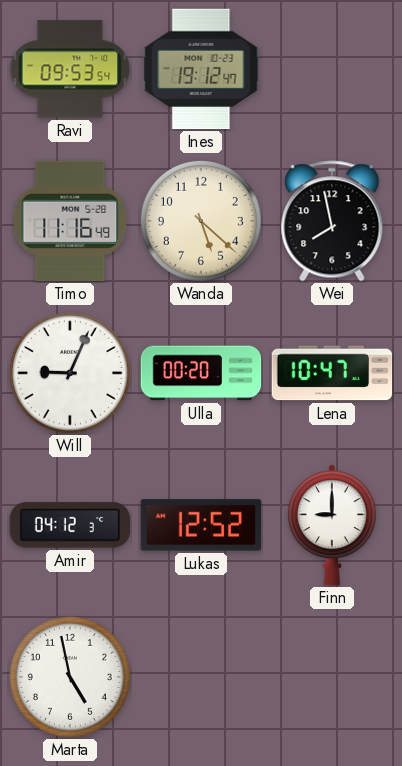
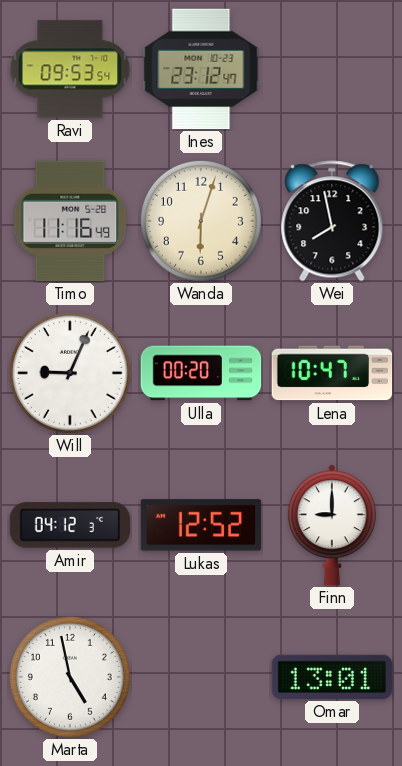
Ines: 19:12 -> 23:12
Wanda: 5:22 -> 6:03
Omar: none -> 13:01
